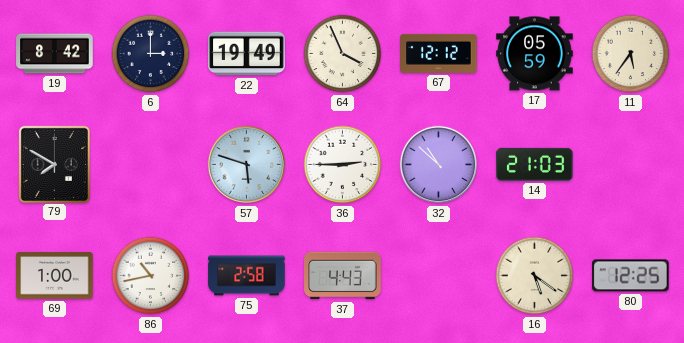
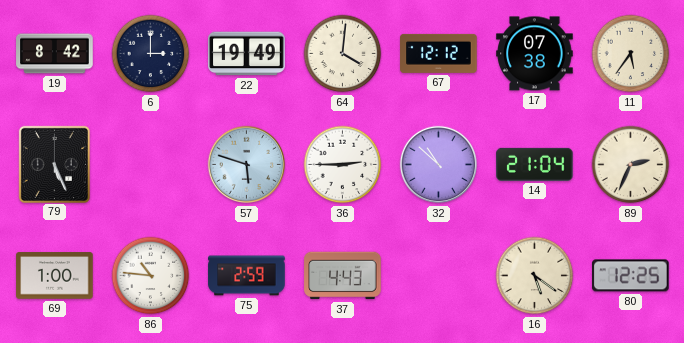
64: 3:56 -> 4:01
17: 05:59 -> 07:38
79: 7:50 -> 5:26
14: 21:03 -> 21:04
89: none -> 2:34
86: 10:43 -> 10:46
75: 2:58 -> 2:59
